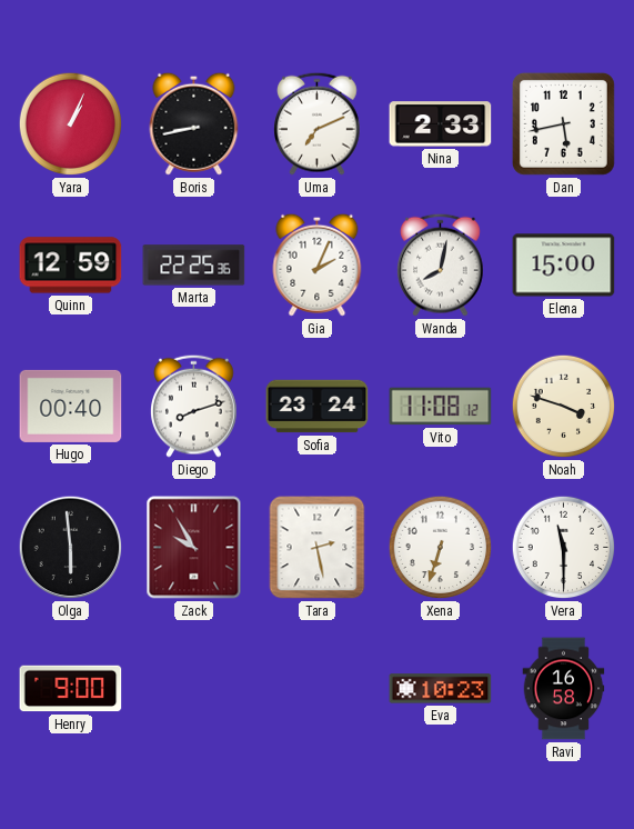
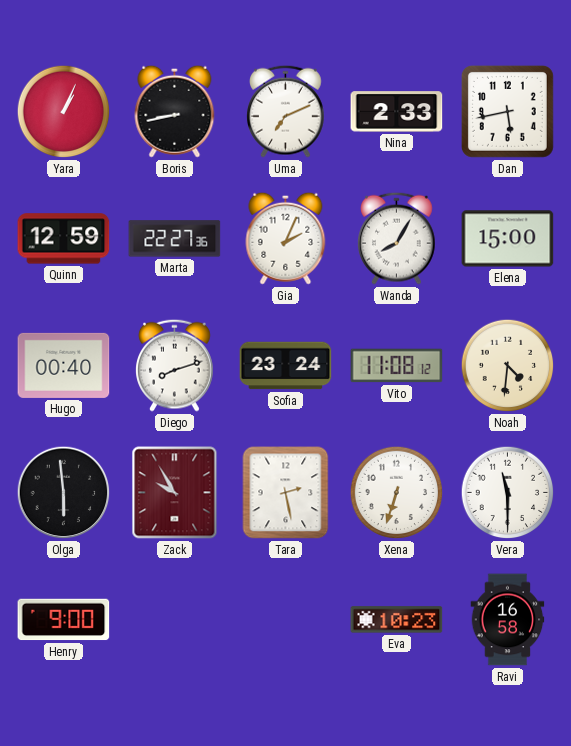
Marta: 22:25 -> 22:27
Wanda: 8:02 -> 8:05
Noah: 3:48 -> 4:31
